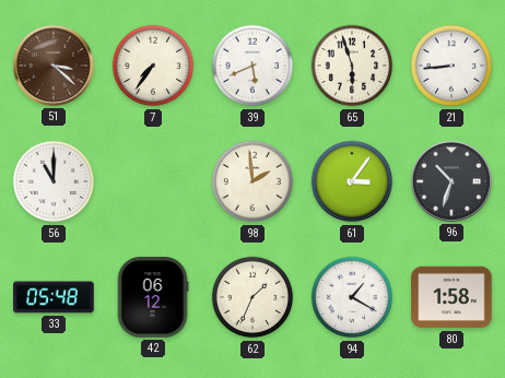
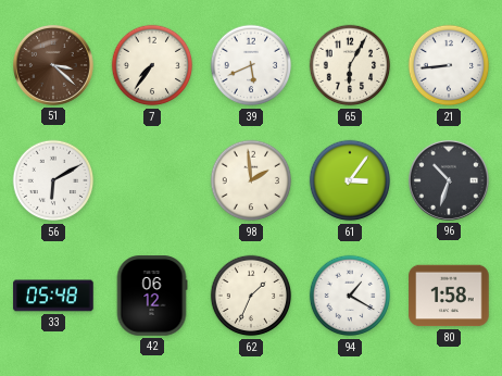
65: 5:57 -> 6:05
56: 11:00 -> 6:10
